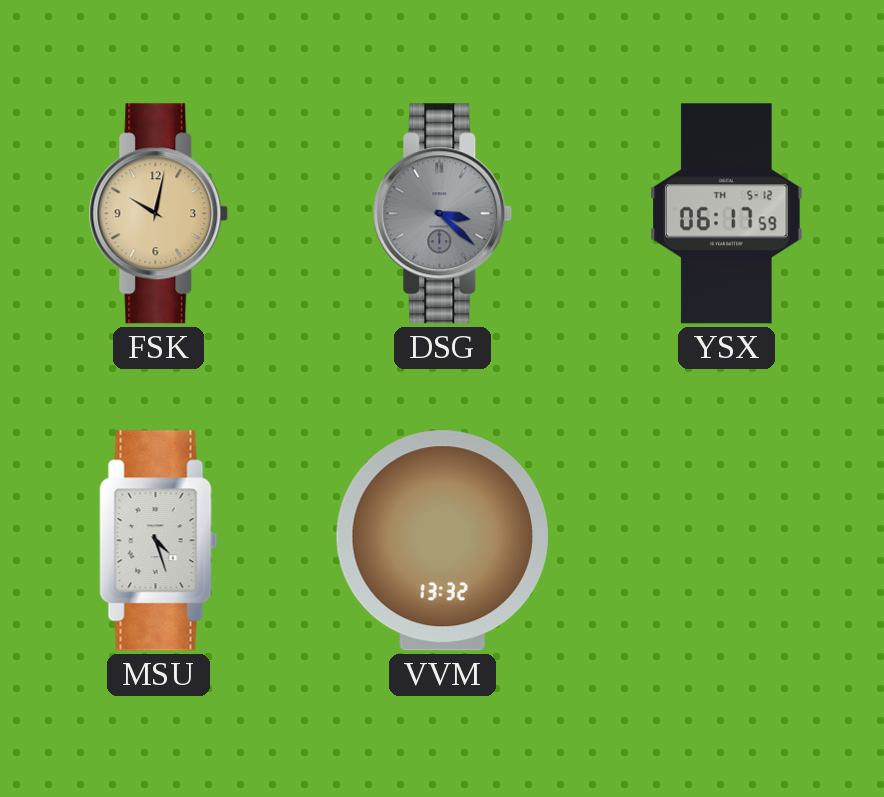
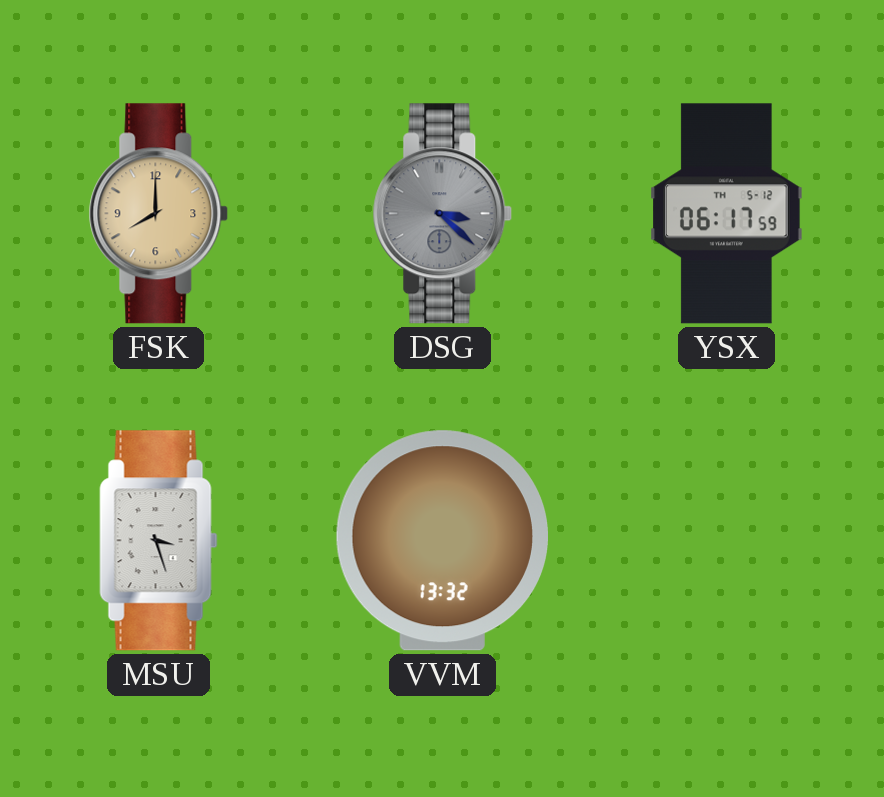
FSK: 10:02 -> 8:00
MSU: 4:27 -> 3:27
